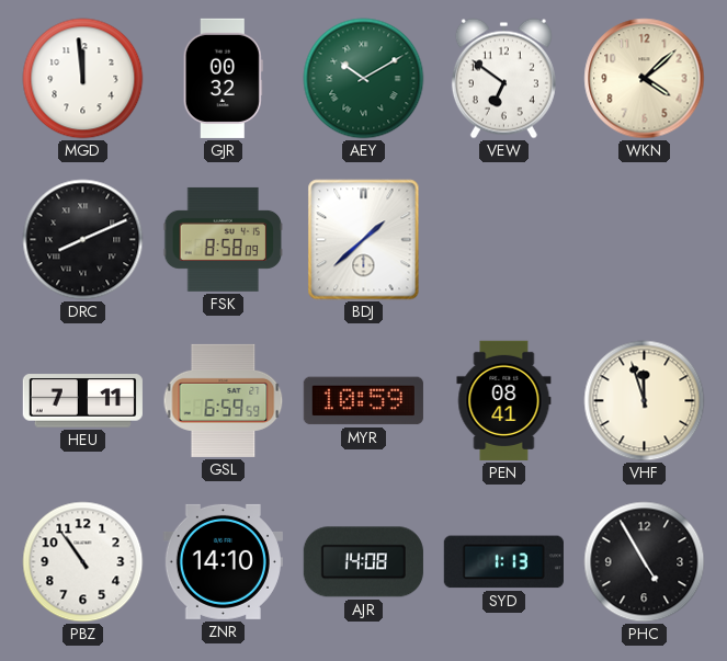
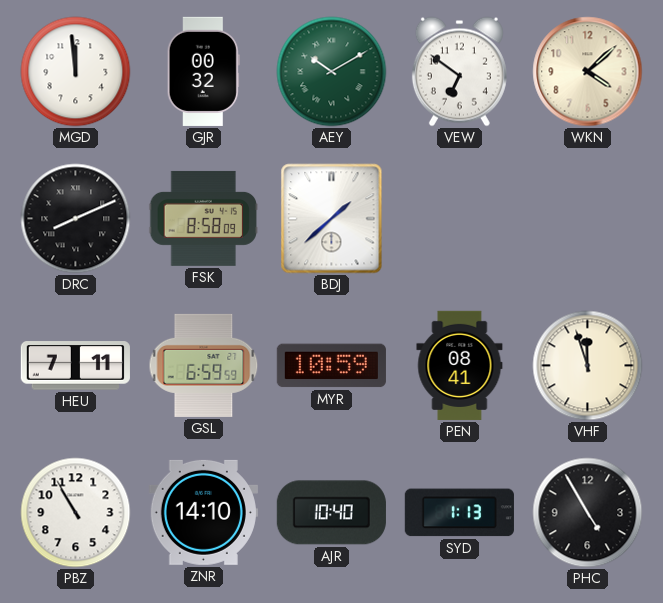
PBZ: 10:54 -> 10:55
AJR: 14:08 -> 10:40
